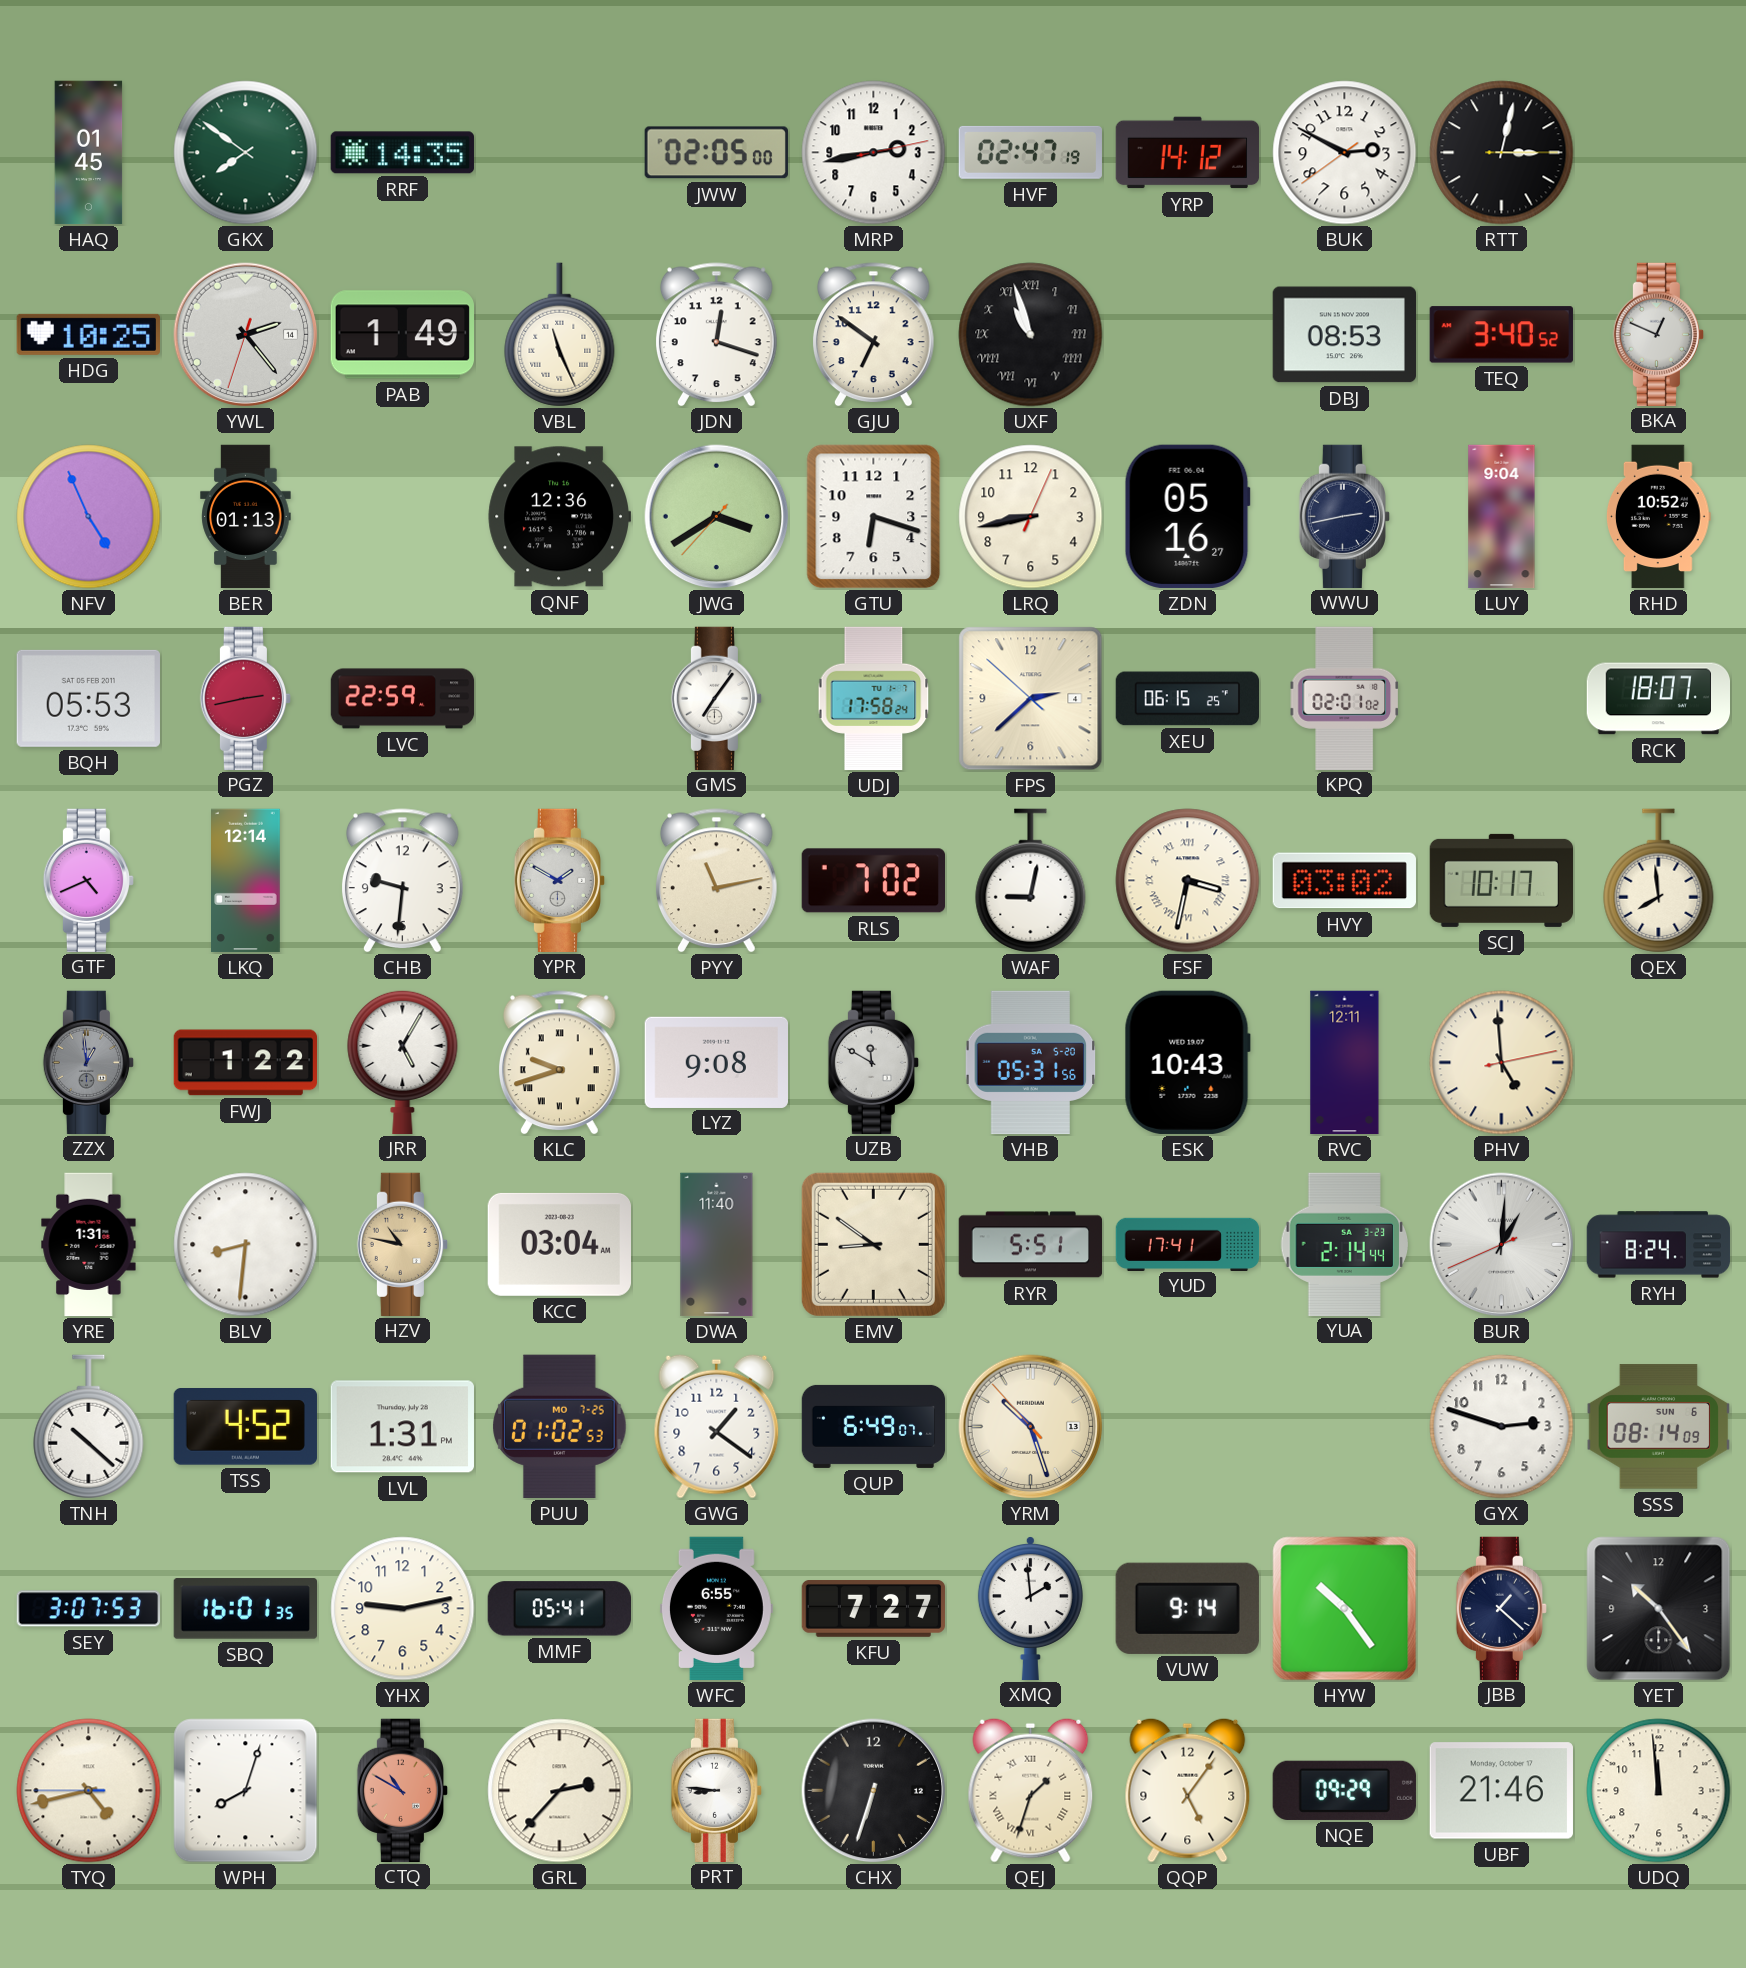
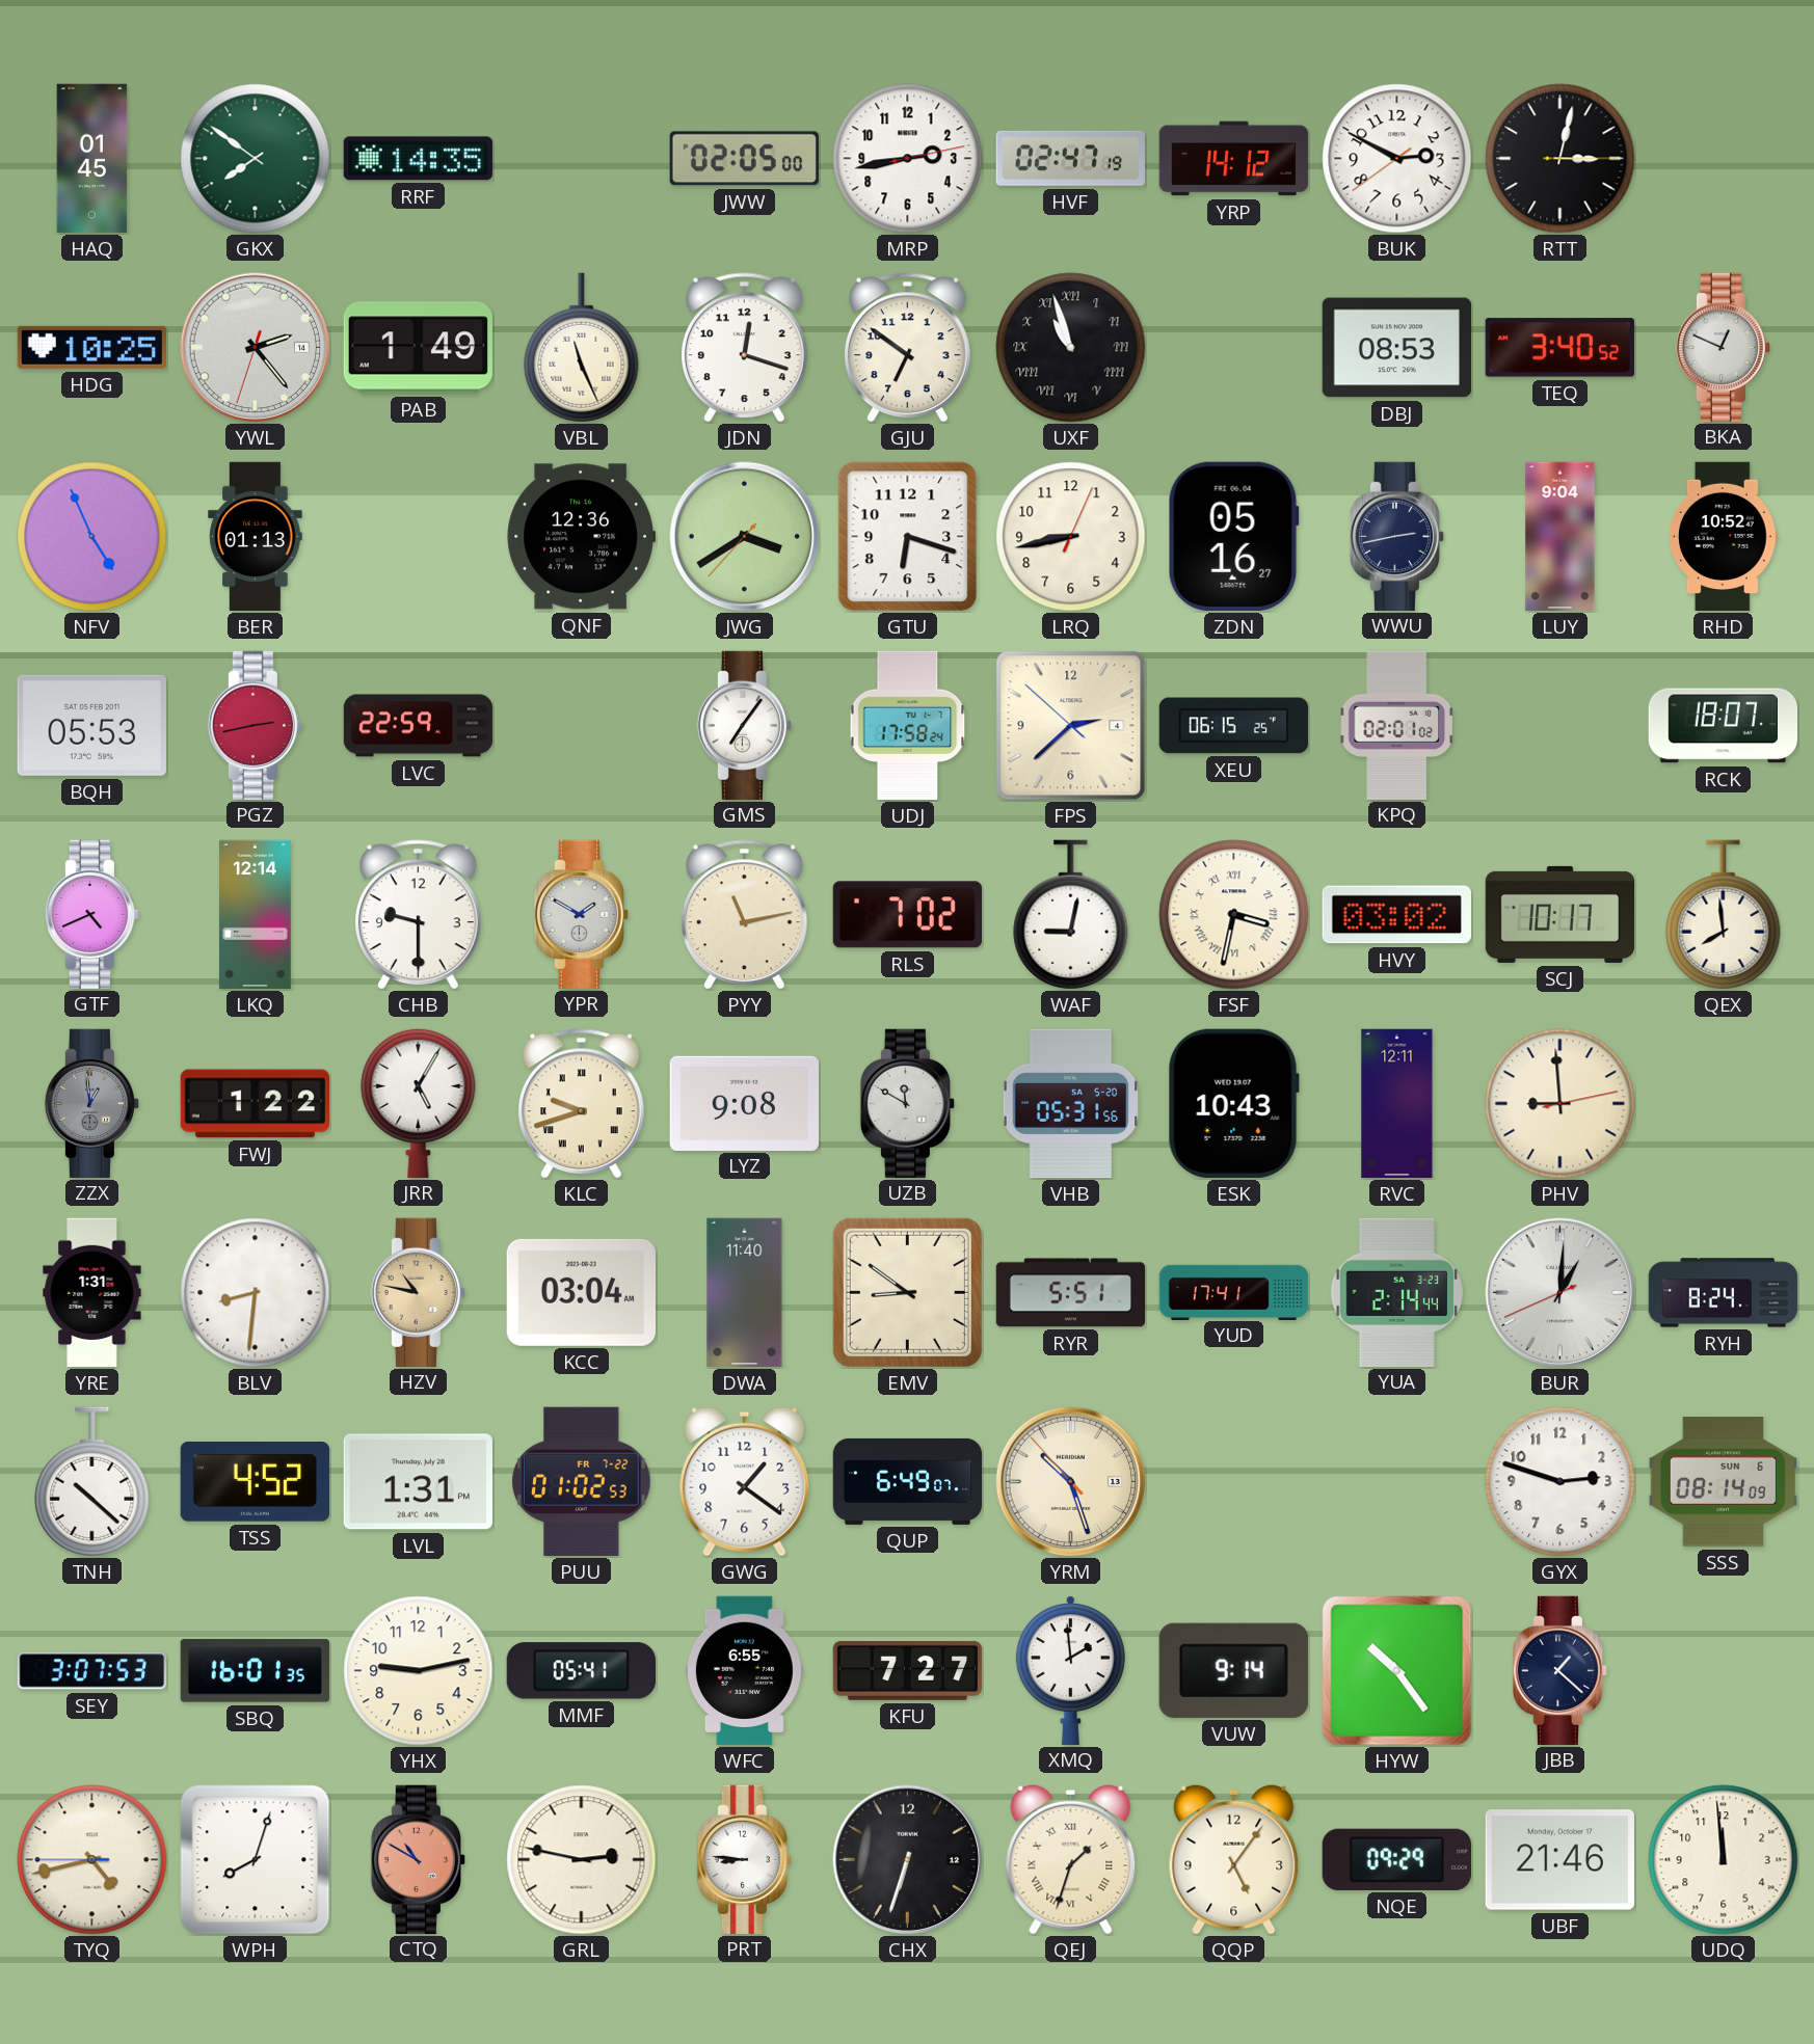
CHB: 9:31 -> 9:30
PHV: 4:59 -> 8:59
PUU date: MO 7-25 -> FR 7-22
YET: 10:24 -> none
GRL: 2:37 -> 2:47
